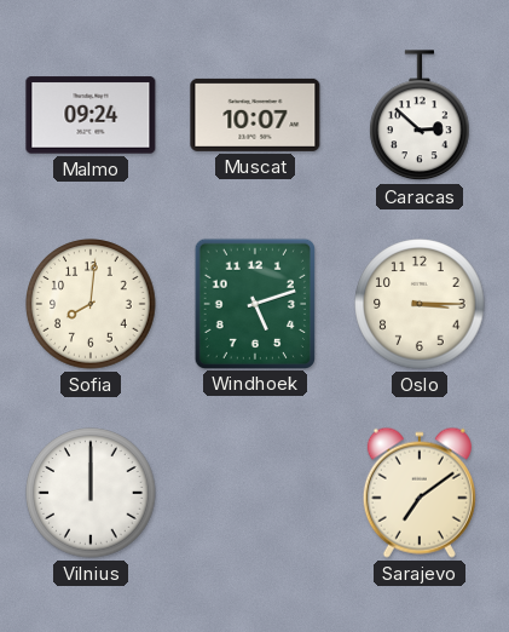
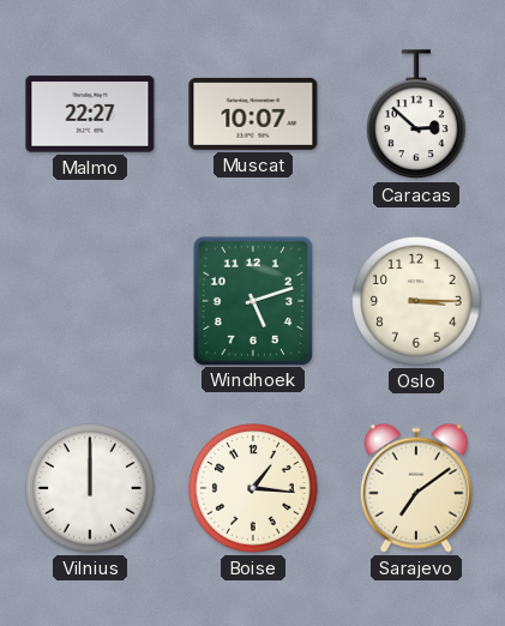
Malmo: 09:24 -> 22:27
Sofia: 8:01 -> none
Boise: none -> 1:16
